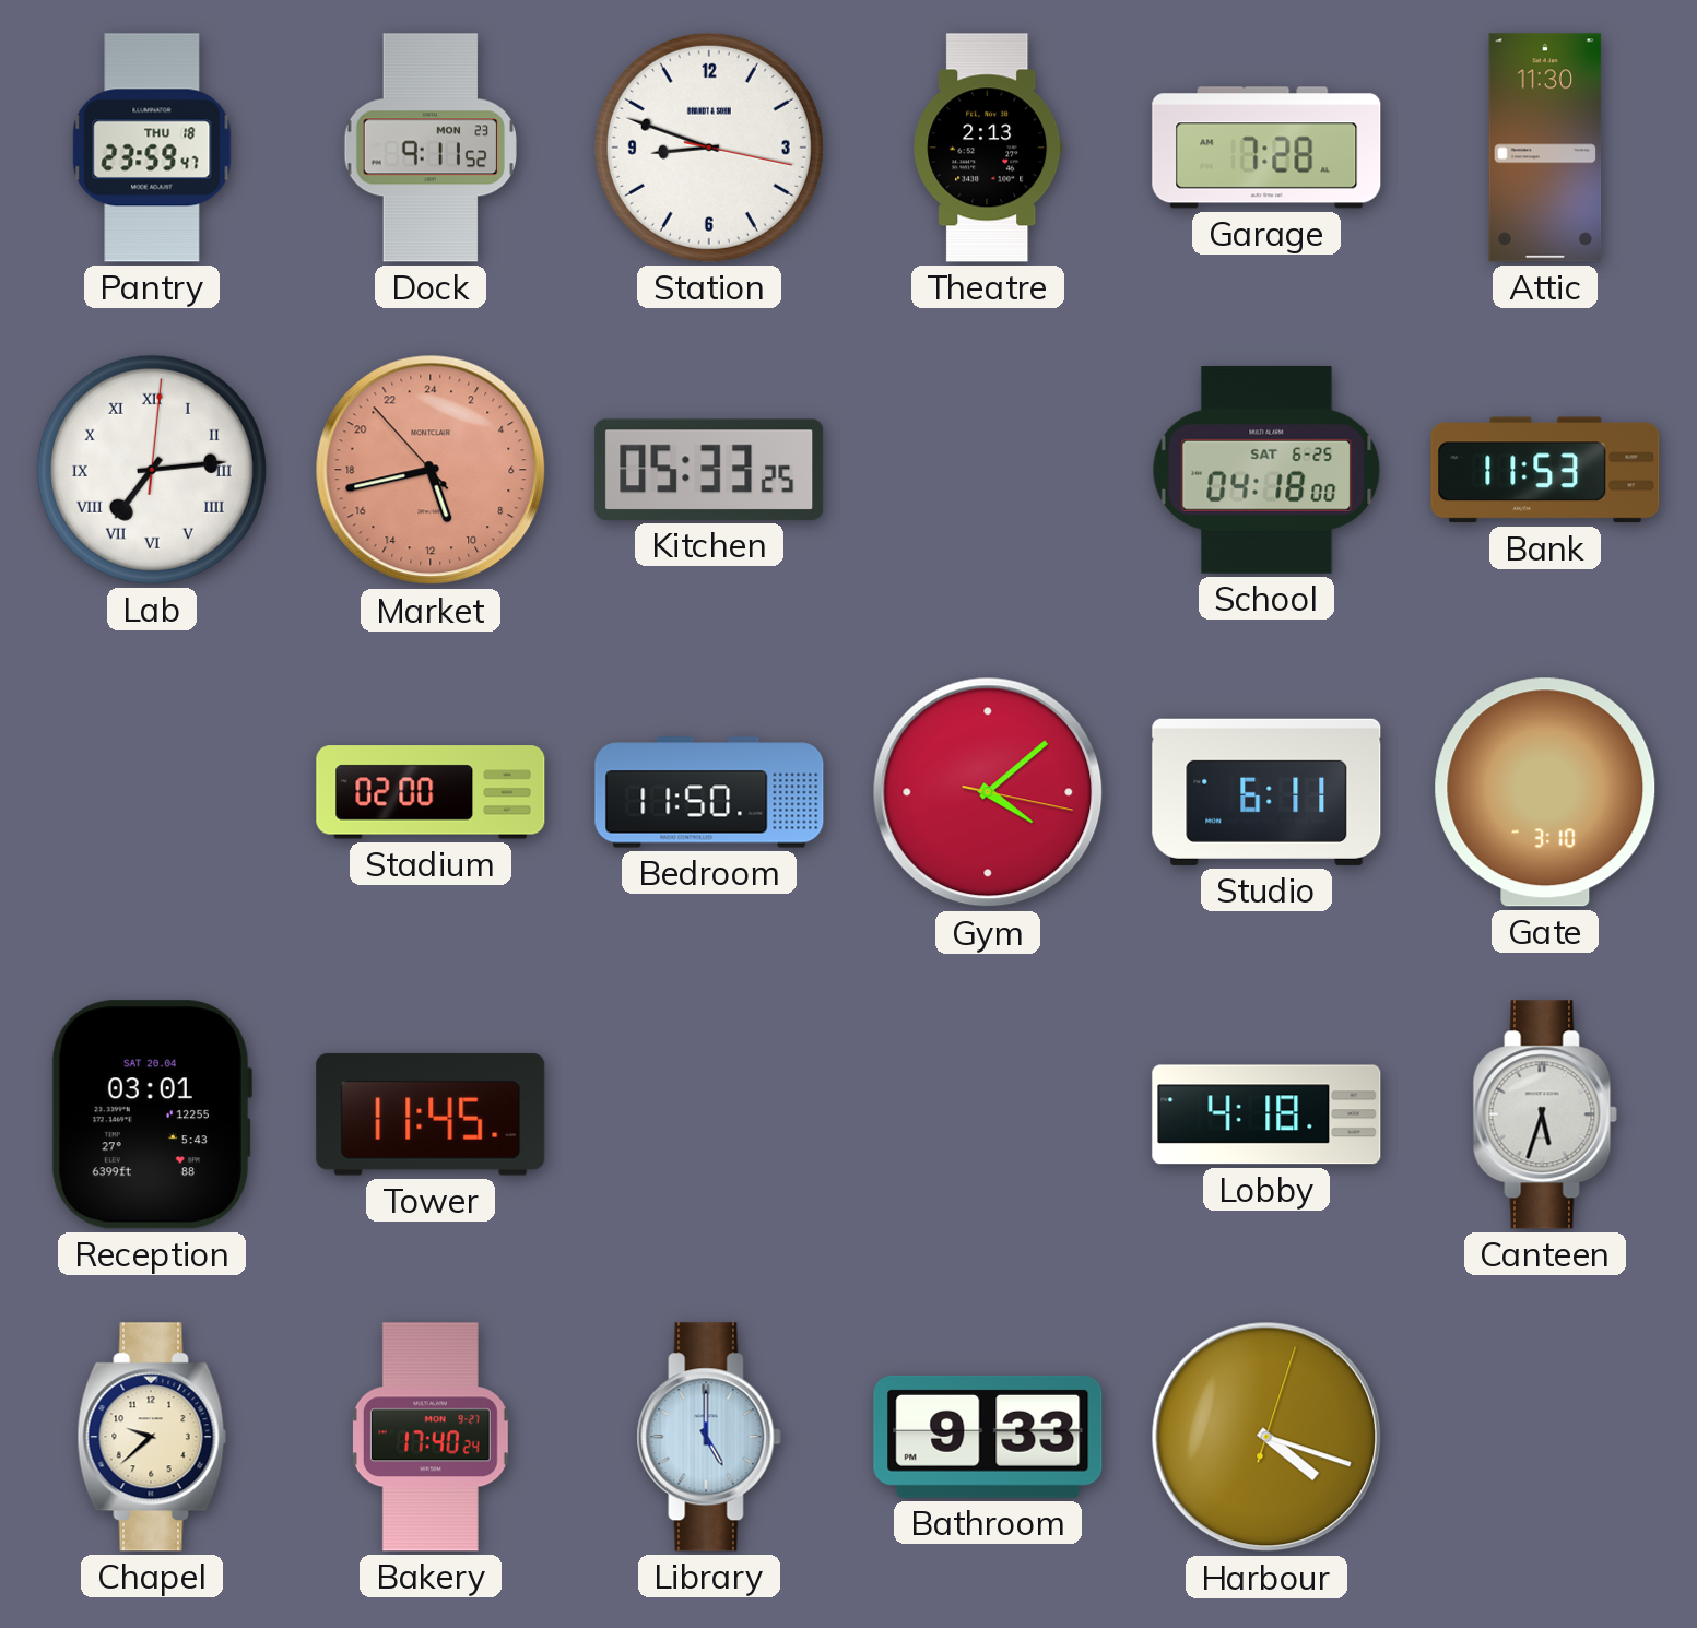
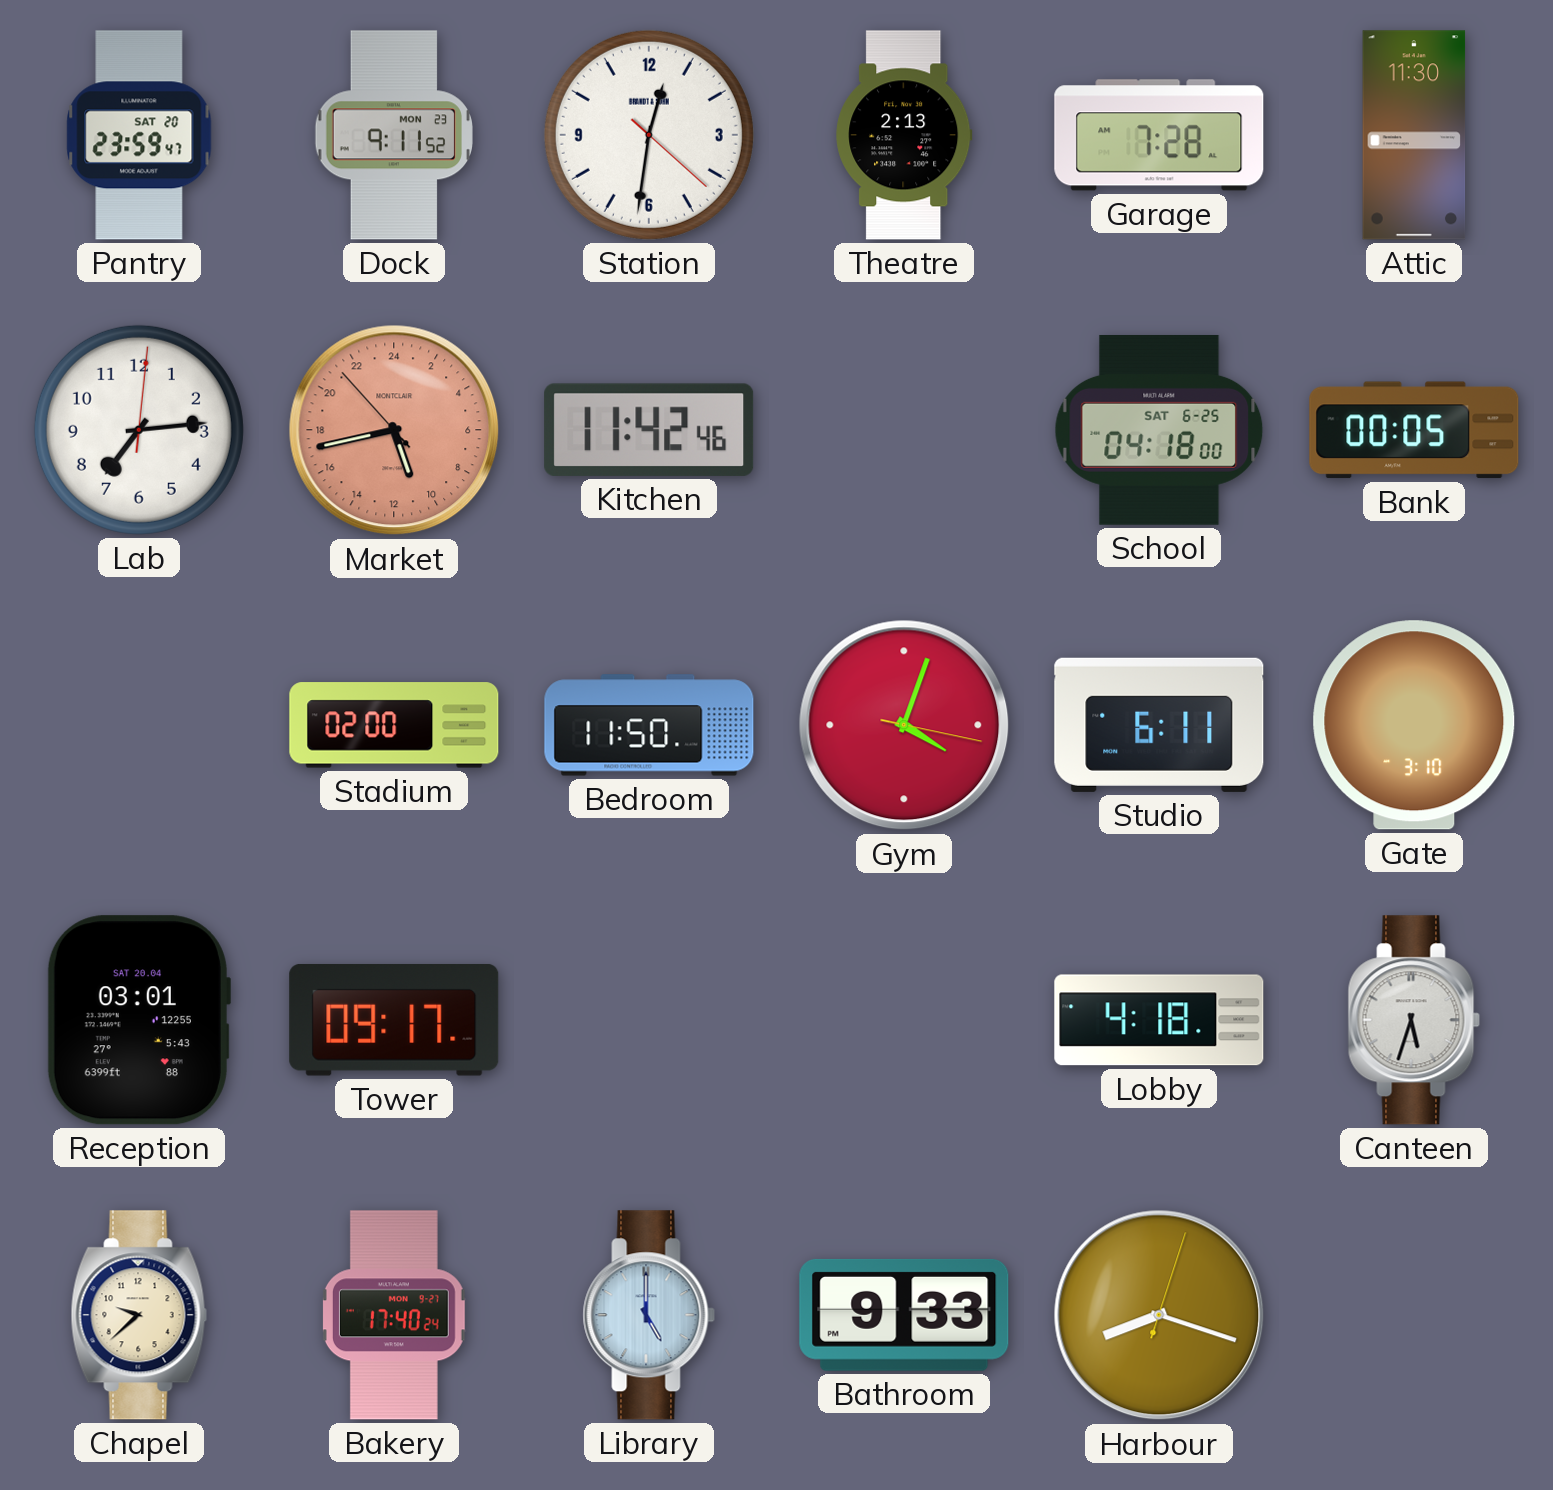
Pantry date: THU 18 -> SAT 20
Station: 8:48 -> 12:31
Lab numerals: Roman -> Arabic
Kitchen: 05:33 -> 11:42
Bank: 11:53 -> 00:05
Gym: 4:08 -> 4:03
Tower: 11:45 -> 09:17
Harbour: 4:18 -> 8:18
